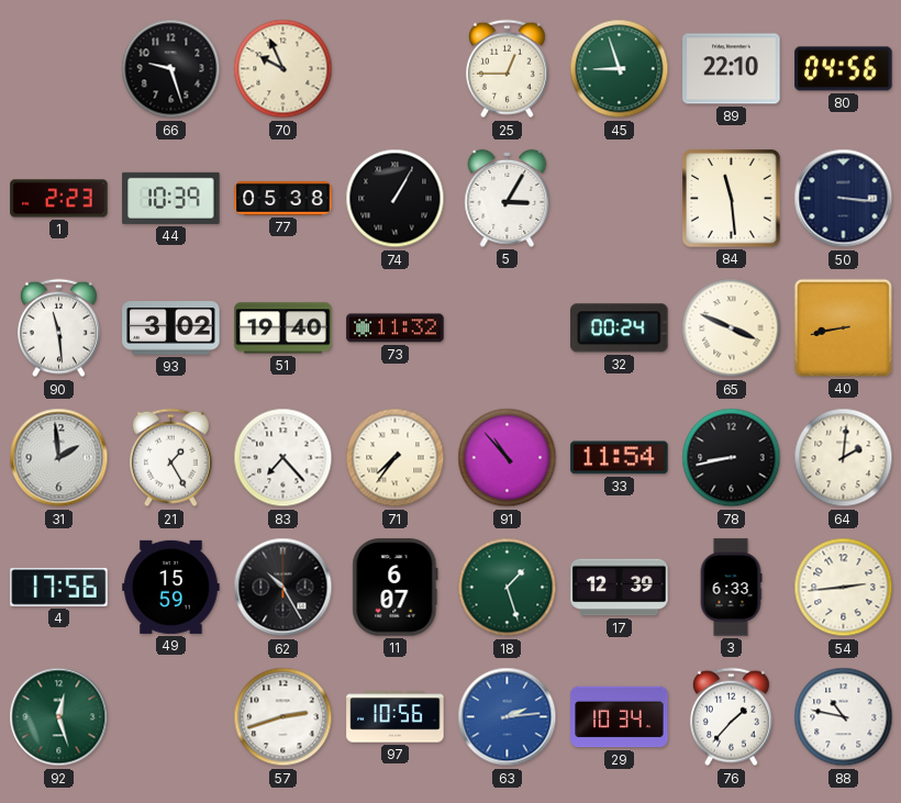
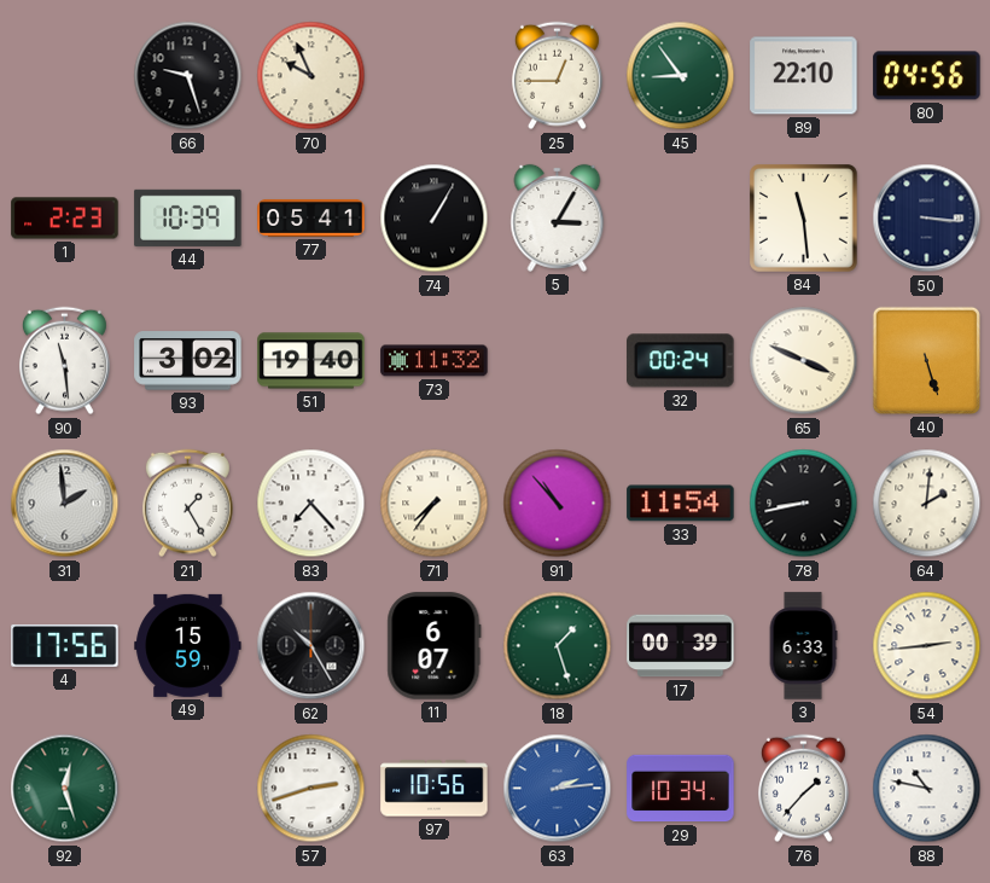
45: 8:57 -> 8:54
77: 05:38 -> 05:41
40: 8:43 -> 5:27
17: 12:39 -> 00:39
